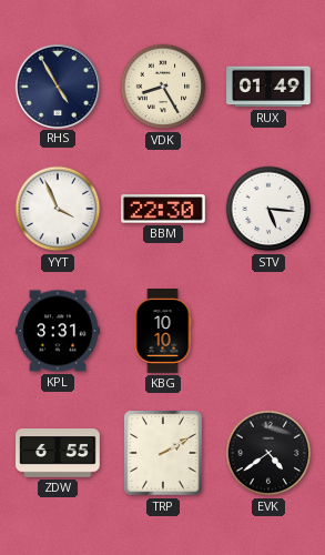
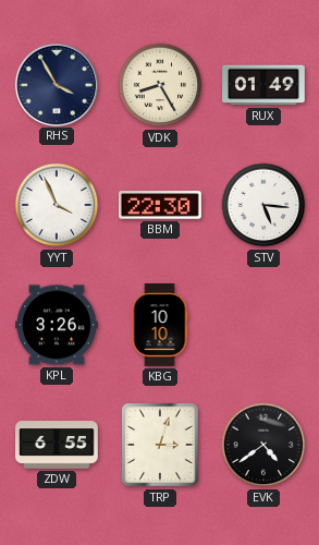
RHS: 4:55 -> 3:55
KPL: 3:31 -> 3:26
TRP: 2:10 -> 3:03
